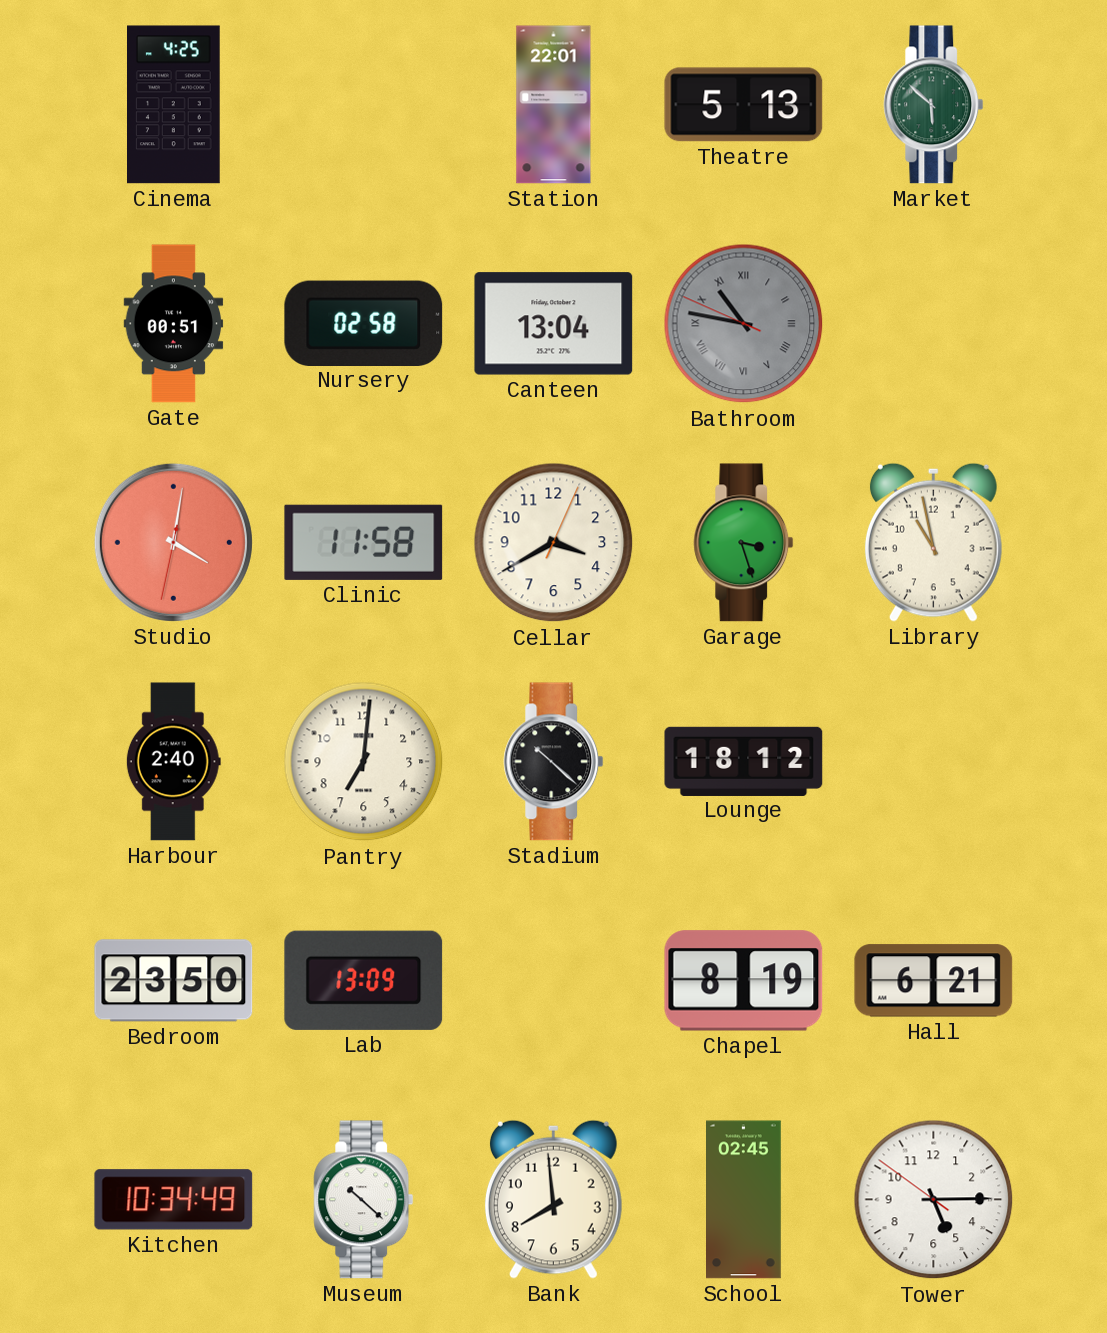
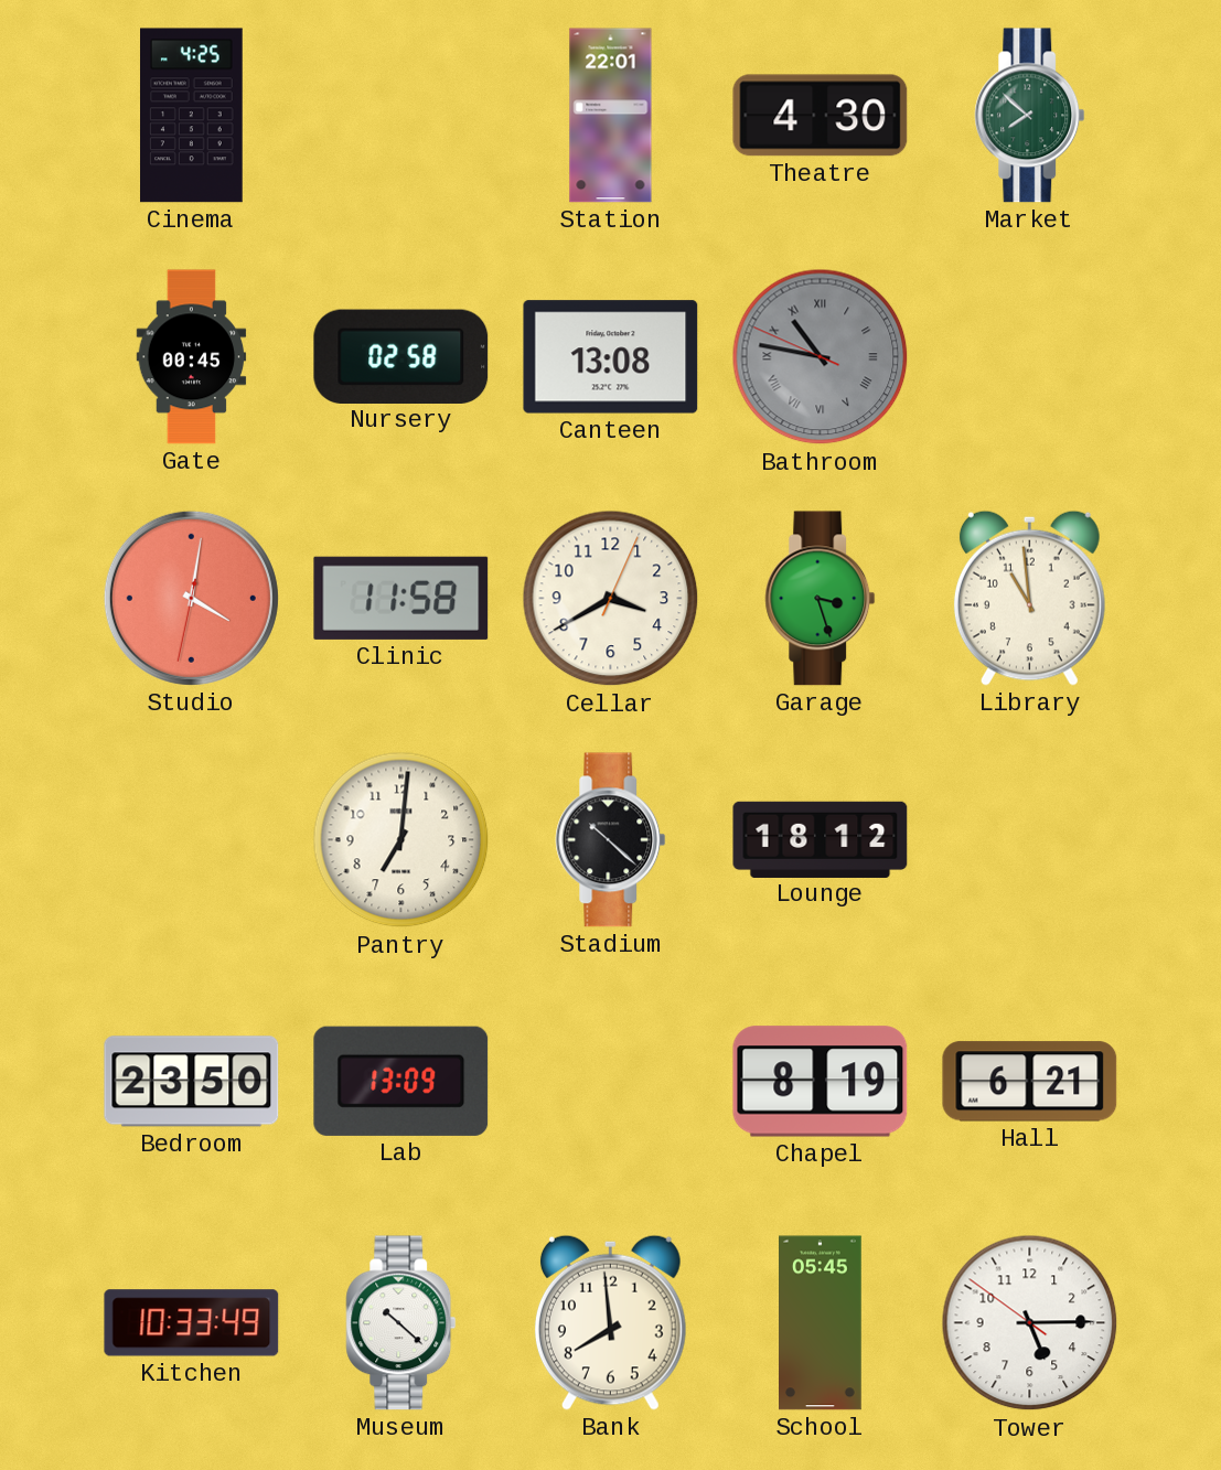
Theatre: 5:13 -> 4:30
Market: 5:52 -> 7:52
Gate: 00:51 -> 00:45
Canteen: 13:04 -> 13:08
Library: 10:58 -> 10:59
Harbour: 2:40 -> none
Kitchen: 10:34 -> 10:33
School: 02:45 -> 05:45
